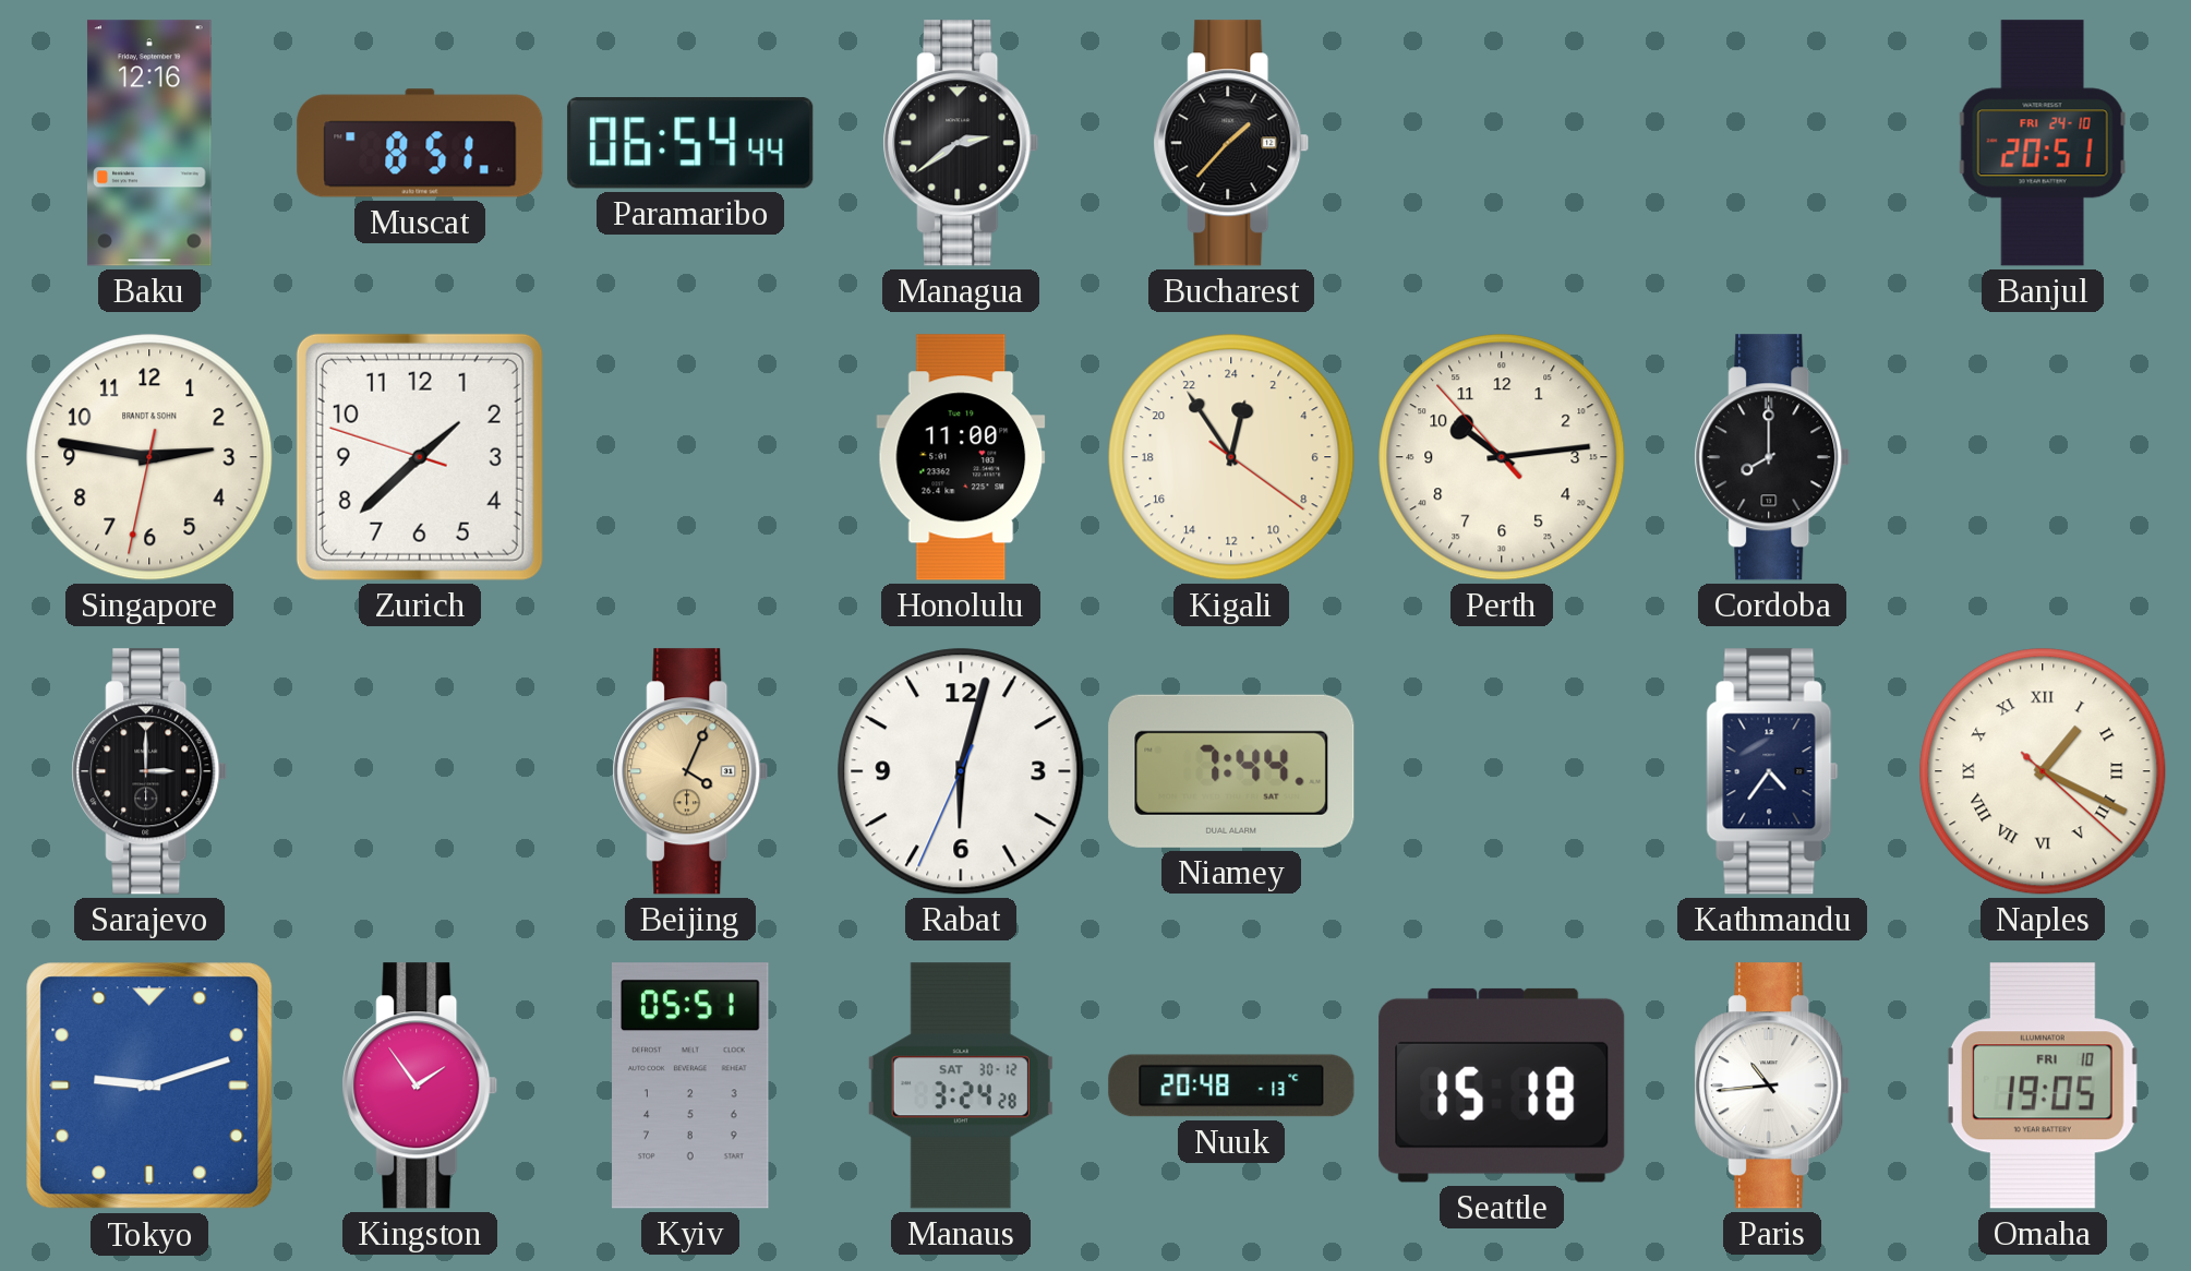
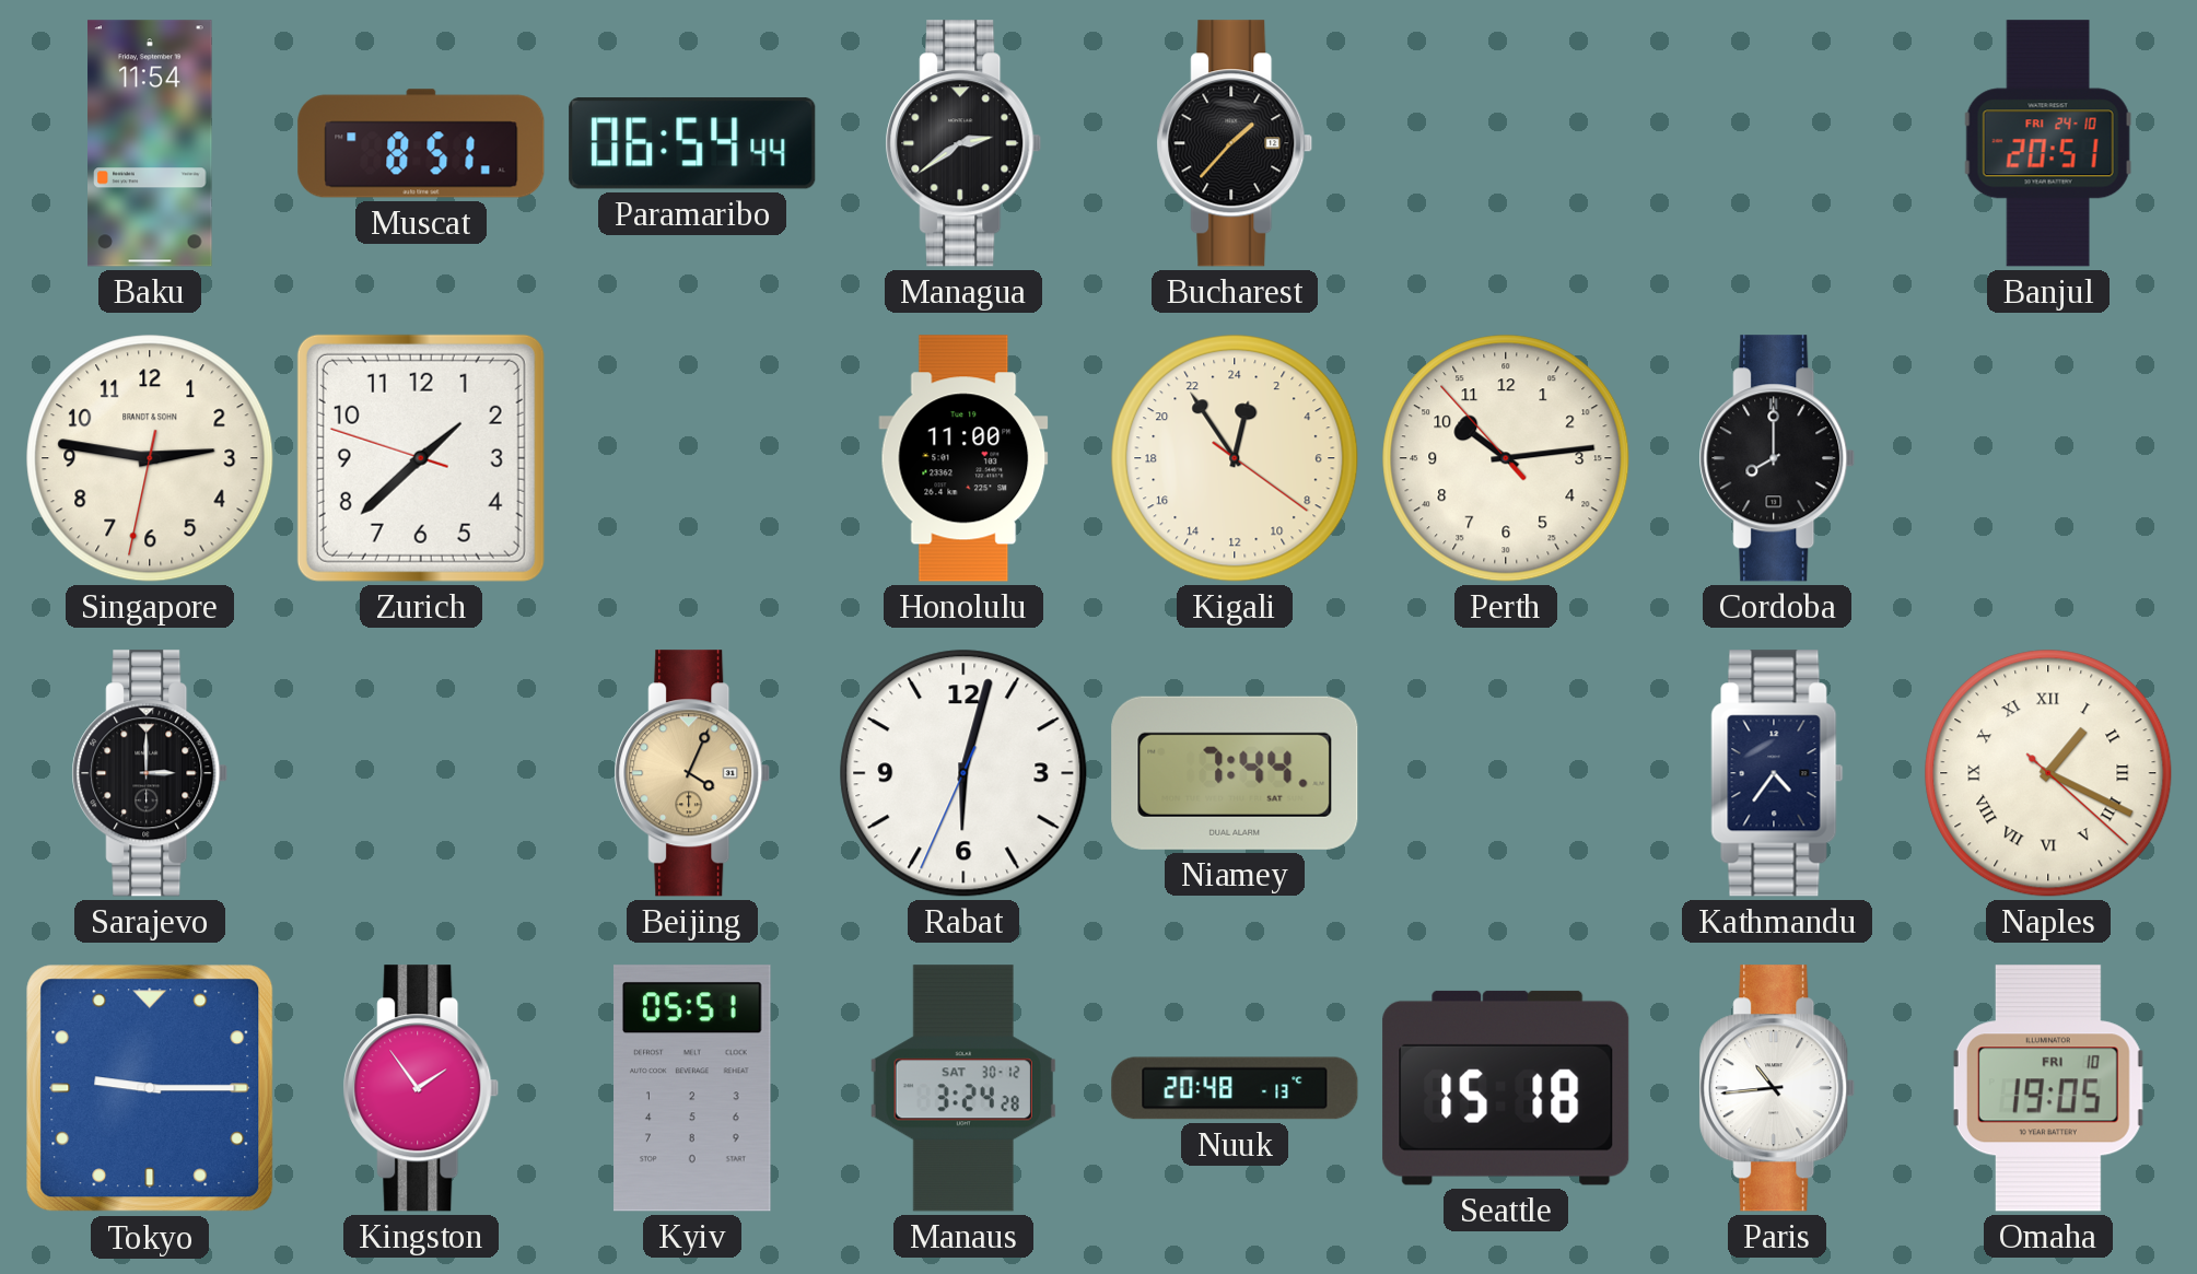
Baku: 12:16 -> 11:54
Tokyo: 9:12 -> 9:15
